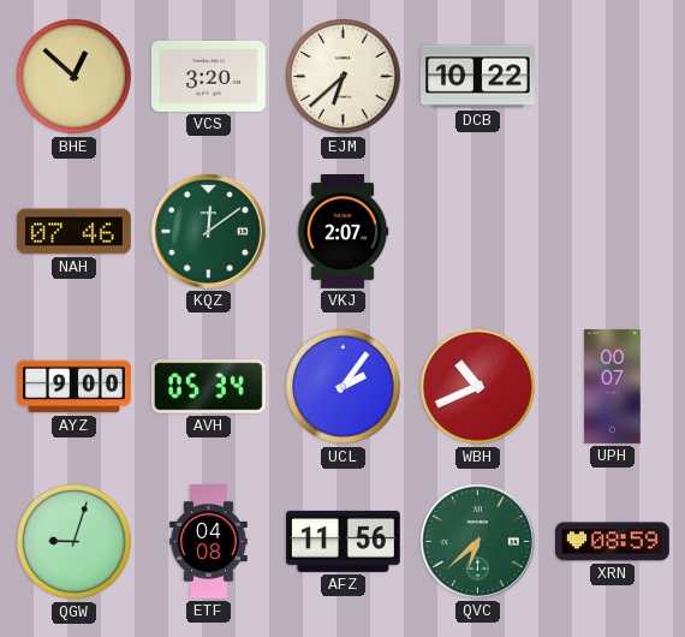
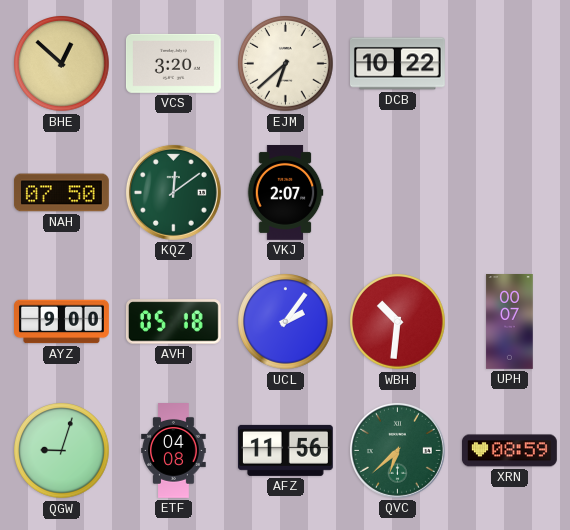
NAH: 07:46 -> 07:50
AVH: 05:34 -> 05:18
WBH: 10:41 -> 10:31
